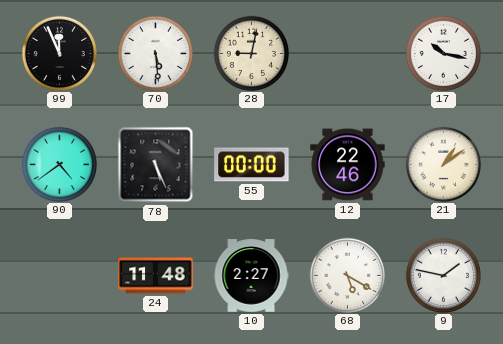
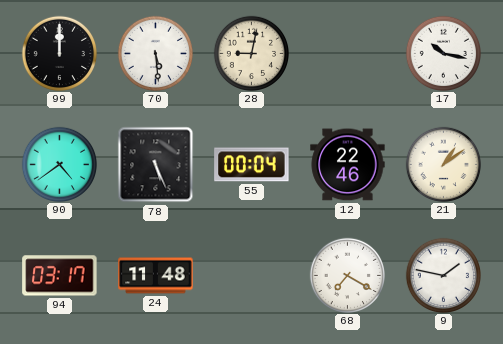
99: 11:56 -> 12:00
55: 00:00 -> 00:04
94: none -> 03:17
10: 2:27 -> none
68: 5:20 -> 7:20
